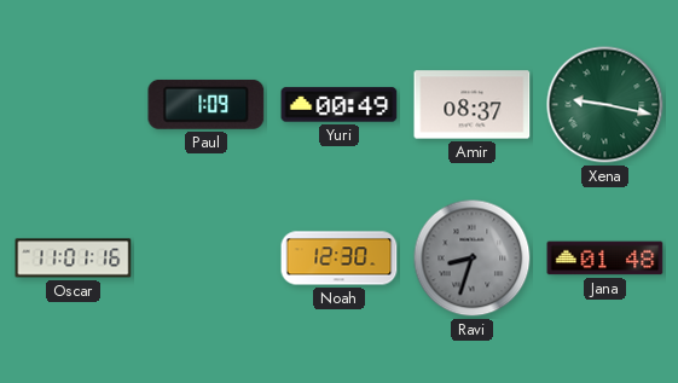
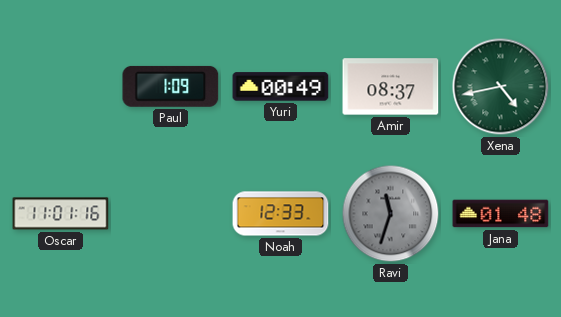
Xena: 9:17 -> 4:43
Noah: 12:30 -> 12:33
Ravi: 8:33 -> 11:33
